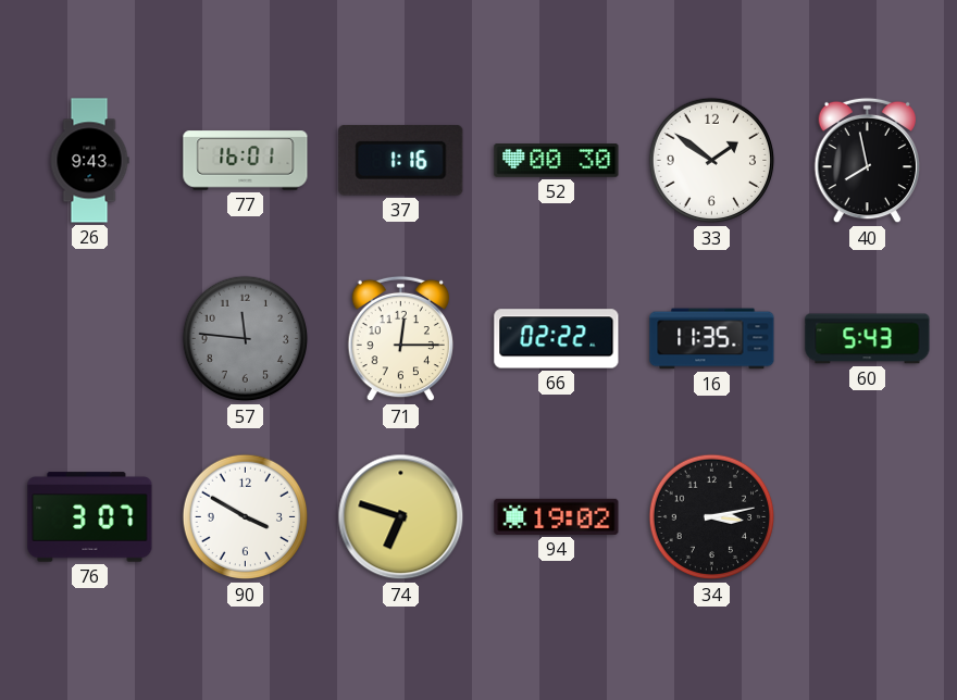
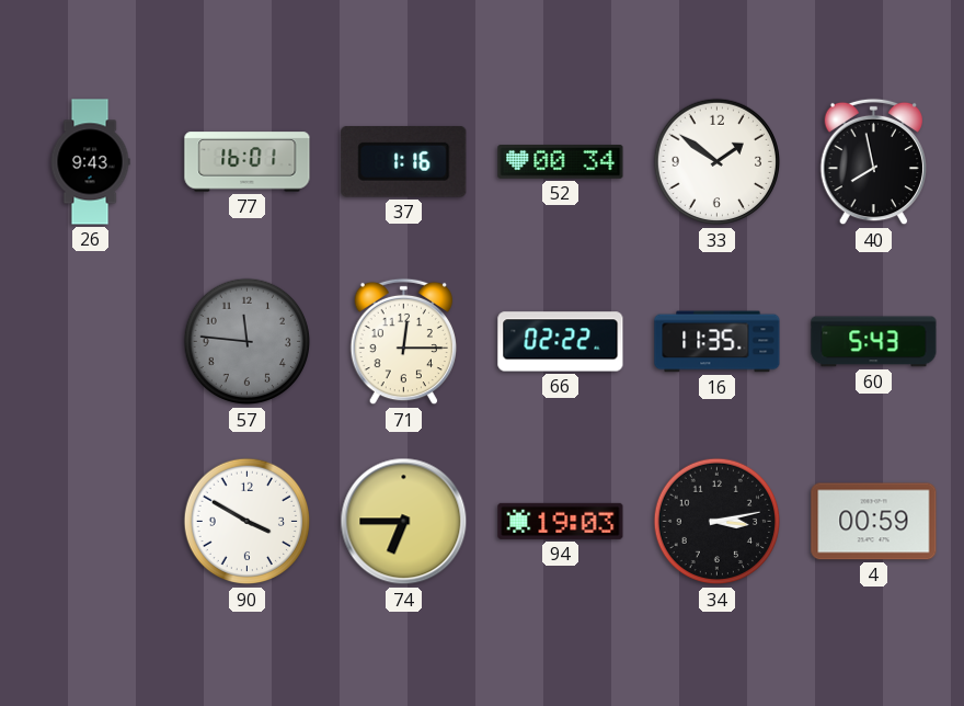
52: 00:30 -> 00:34
76: 3:07 -> none
74: 6:48 -> 6:45
94: 19:02 -> 19:03
4: none -> 00:59
